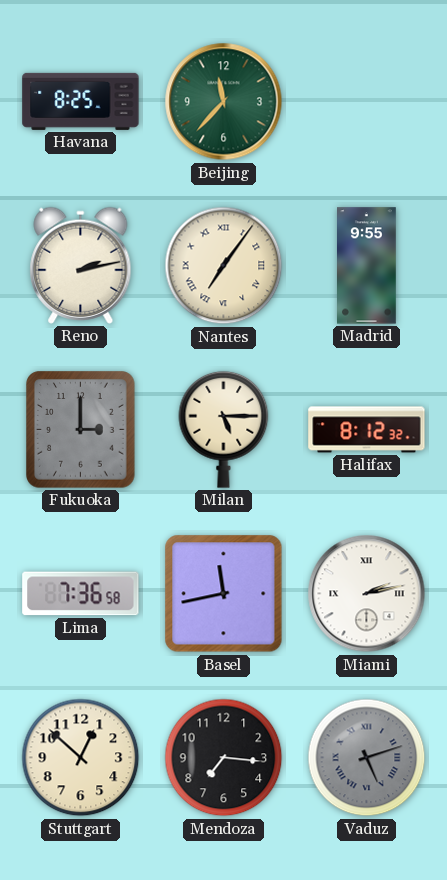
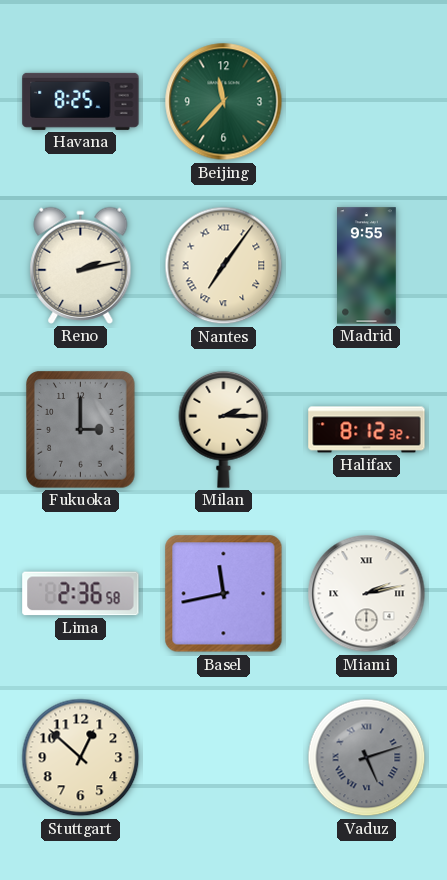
Milan: 5:15 -> 2:15
Lima: 7:36 -> 2:36
Mendoza: 7:16 -> none
